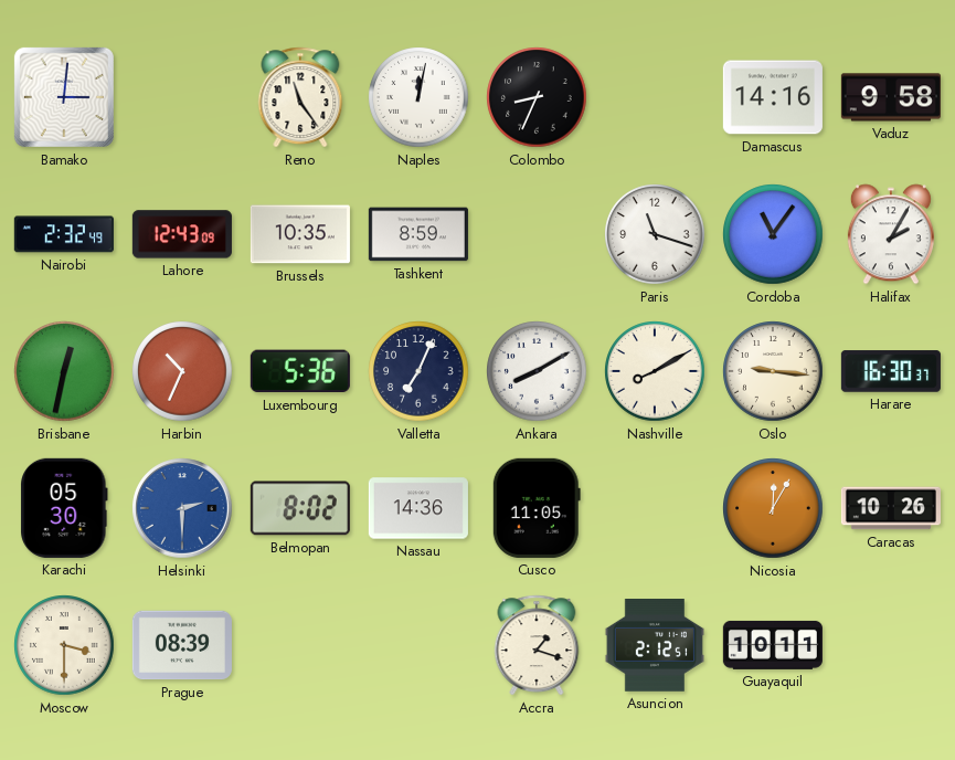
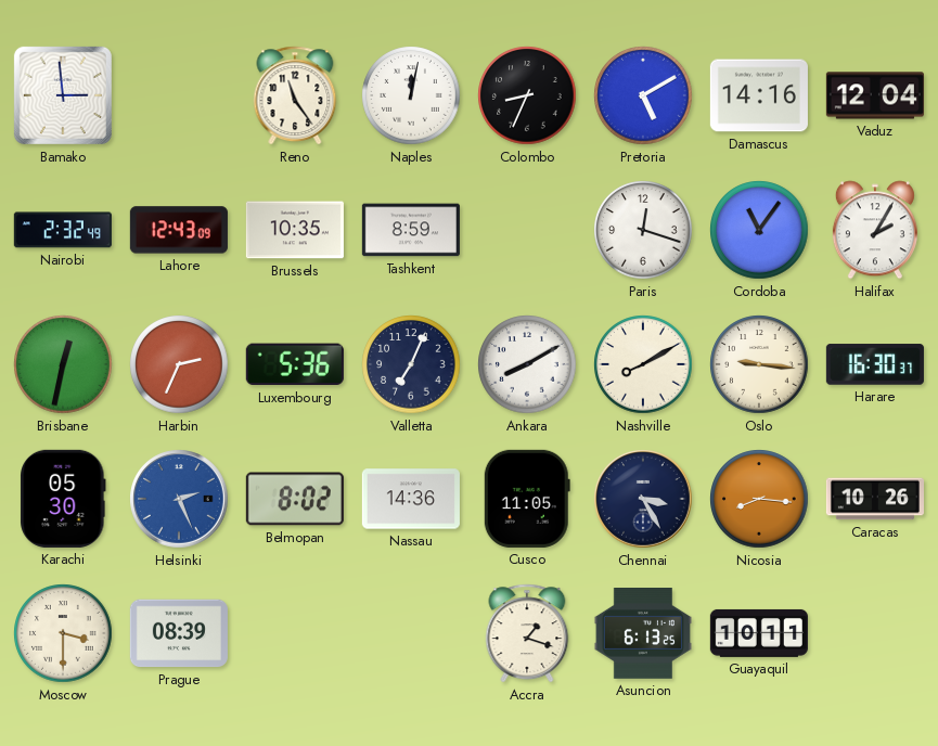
Bamako: 3:01 -> 2:59
Pretoria: none -> 5:10
Vaduz: 9:58 -> 12:04
Paris: 11:18 -> 12:18
Harbin: 10:34 -> 2:34
Helsinki: 2:30 -> 2:26
Chennai: none -> 3:25
Nicosia: 12:05 -> 8:16
Asuncion: 2:12 -> 6:13
